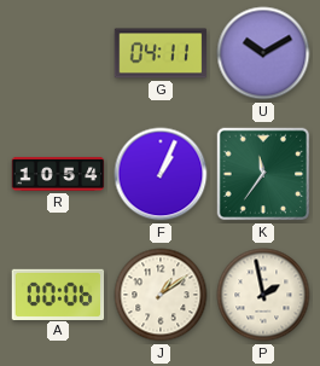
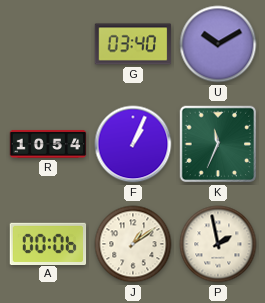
G: 04:11 -> 03:40
K: 11:36 -> 11:34
